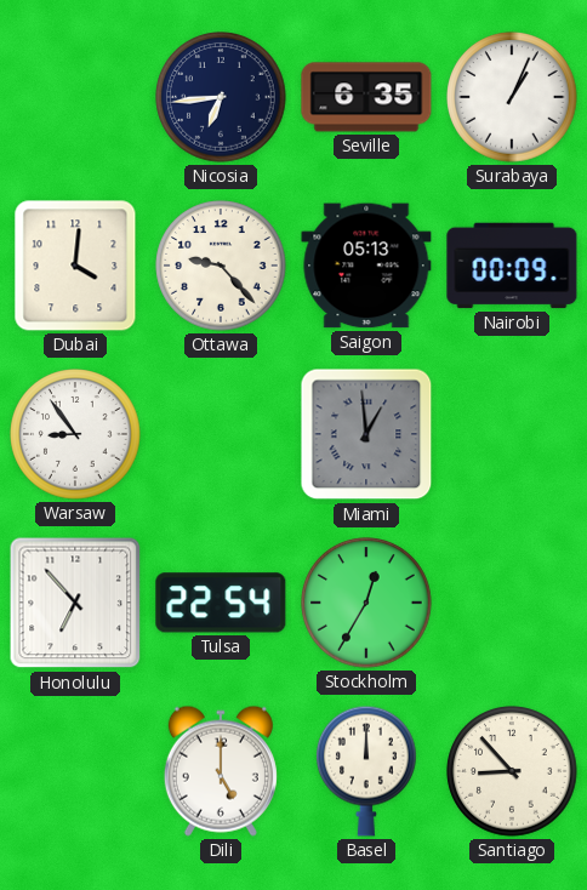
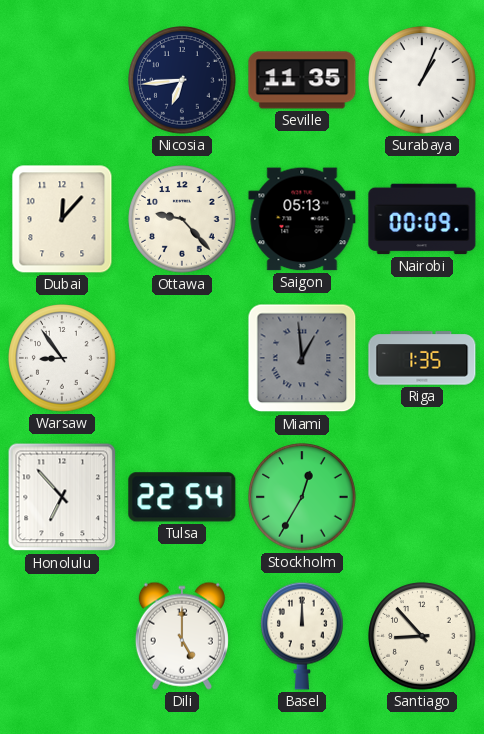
Seville: 6:35 -> 11:35
Dubai: 4:01 -> 12:07
Riga: none -> 1:35
